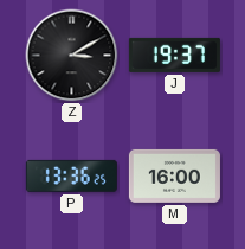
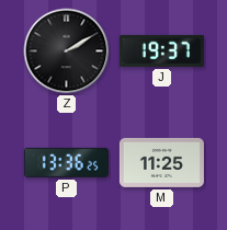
Z: 3:10 -> 2:10
M: 16:00 -> 11:25
